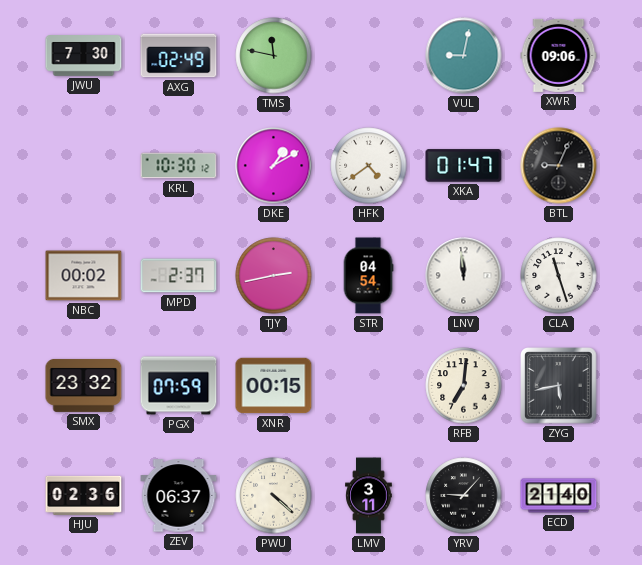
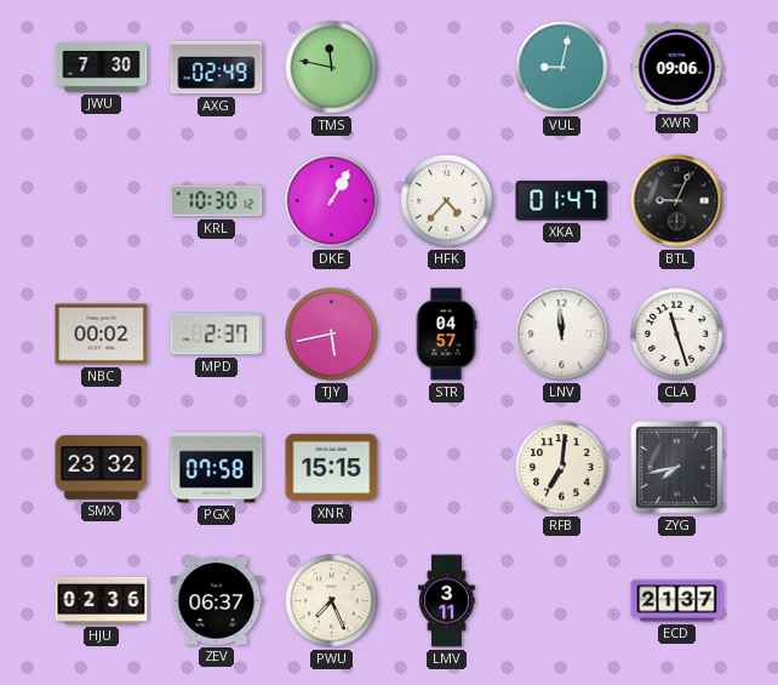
DKE: 1:10 -> 1:05
HFK: 4:39 -> 4:37
TJY: 2:43 -> 5:43
STR: 04:54 -> 04:57
PGX: 07:59 -> 07:58
XNR: 00:15 -> 15:15
ZYG: 5:43 -> 7:43
PWU: 4:22 -> 7:26
YRV: 9:07 -> none
ECD: 21:40 -> 21:37
